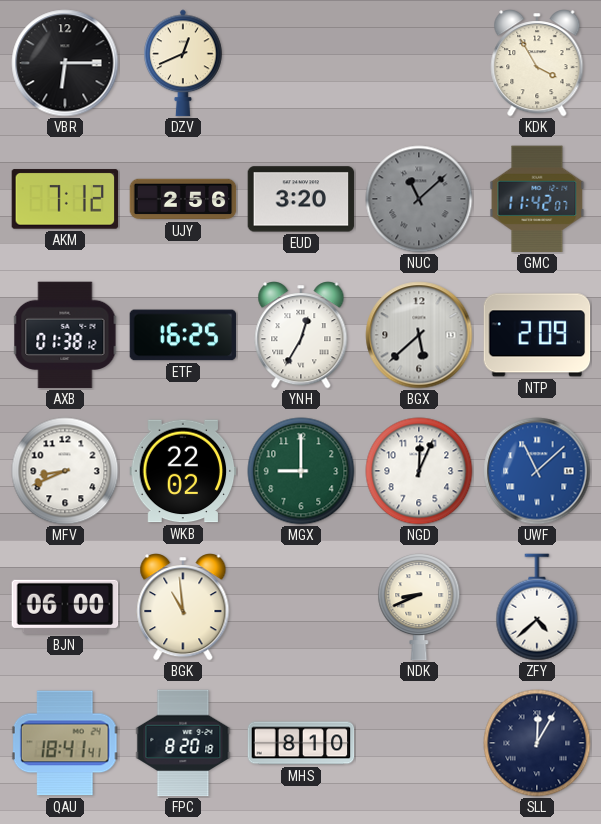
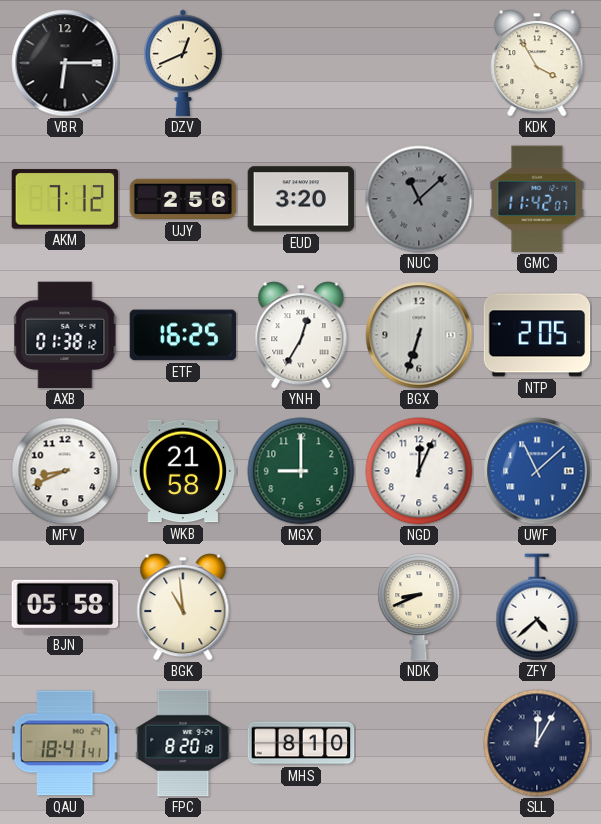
BGX: 5:38 -> 6:33
NTP: 2:09 -> 2:05
WKB: 22:02 -> 21:58
BJN: 06:00 -> 05:58
